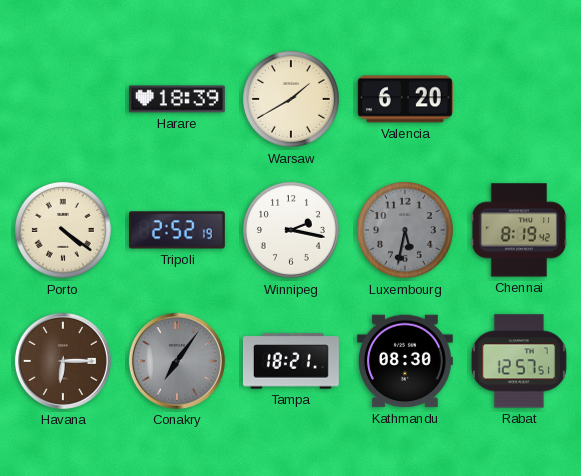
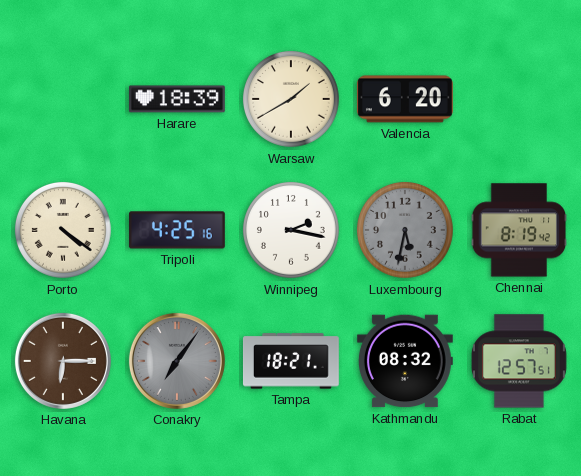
Tripoli: 2:52 -> 4:25
Kathmandu: 08:30 -> 08:32
